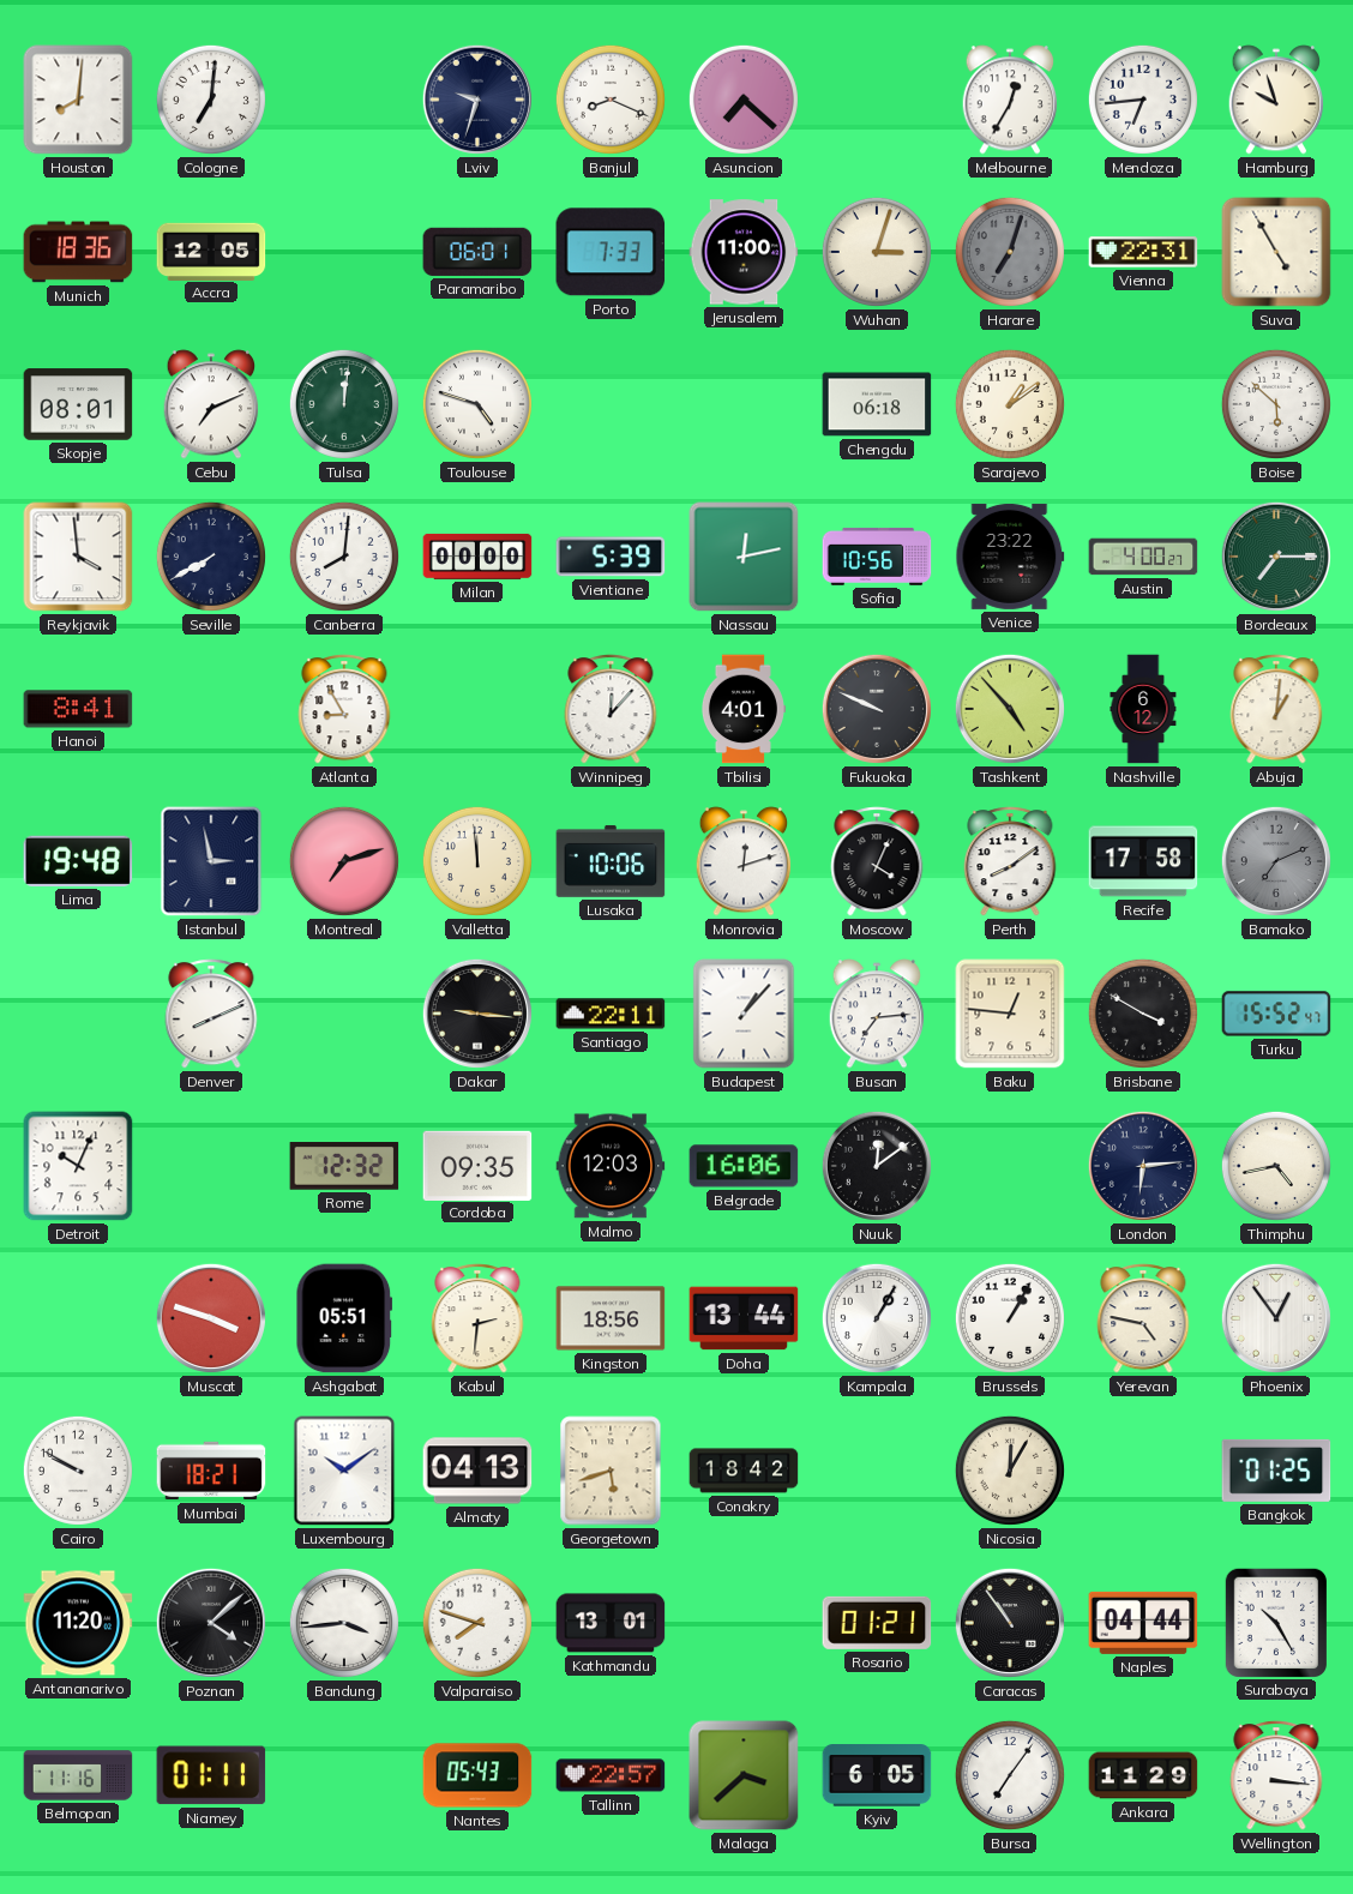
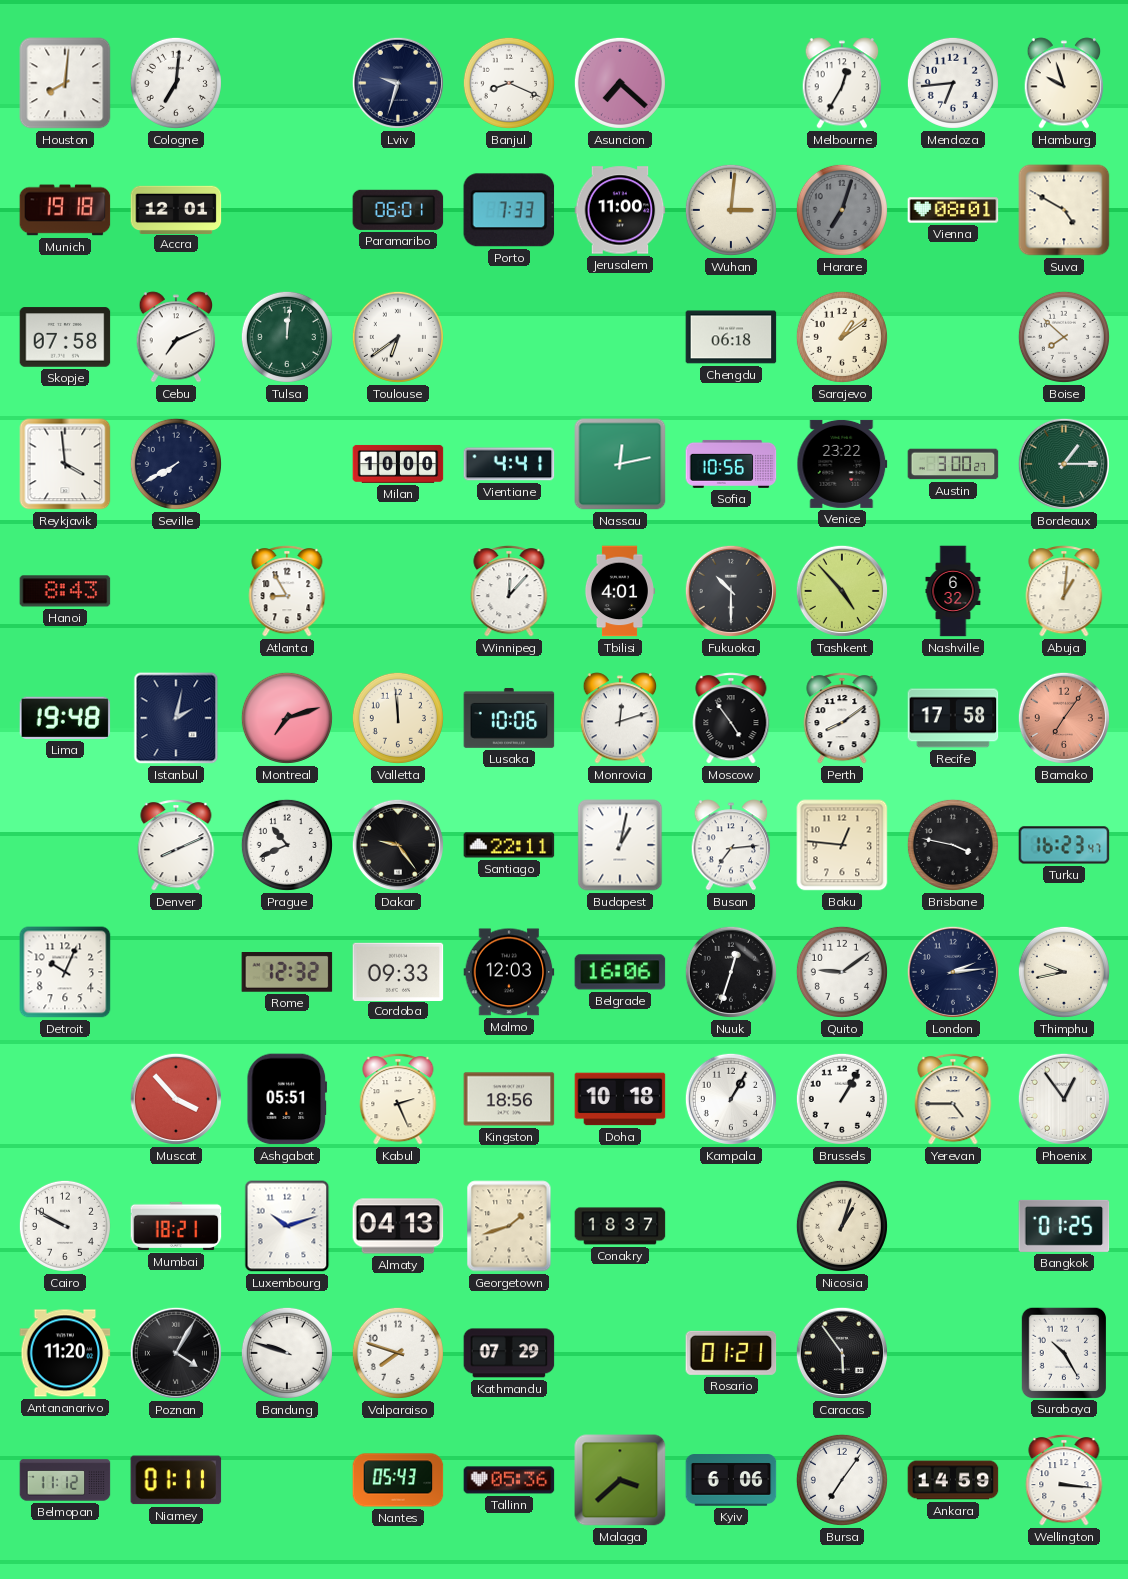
Munich: 18:36 -> 19:18
Accra: 12:05 -> 12:01
Wuhan: 3:03 -> 3:01
Vienna: 22:31 -> 08:01
Suva: 4:55 -> 4:50
Skopje: 08:01 -> 07:58
Toulouse: 4:48 -> 6:39
Boise: 5:52 -> 7:52
Canberra: 8:01 -> none
Milan: 00:00 -> 10:00
Vientiane: 5:39 -> 4:41
Austin: 4:00 -> 3:00
Bordeaux: 7:15 -> 1:15
Hanoi: 8:41 -> 8:43
Fukuoka: 9:49 -> 10:30
Nashville: 6:12 -> 6:32
Istanbul: 2:58 -> 2:02
Moscow: 4:04 -> 4:54
Bamako: 7:11 -> 7:06
Bamako dial: grey -> salmon
Prague: none -> 10:41
Dakar: 9:16 -> 9:24
Budapest: 1:07 -> 1:02
Brisbane: 3:50 -> 3:47
Turku: 15:52 -> 16:23
Cordoba: 09:35 -> 09:33
Nuuk: 12:09 -> 12:33
Quito: none -> 9:09
London: 6:14 -> 2:14
Thimphu: 4:43 -> 9:43
Muscat: 3:48 -> 3:53
Kabul: 2:31 -> 2:26
Doha: 13:44 -> 10:18
Yerevan: 4:47 -> 4:45
Luxembourg: 10:09 -> 10:12
Georgetown: 5:42 -> 1:42
Conakry: 18:42 -> 18:37
Nicosia: 12:05 -> 1:03
Poznan: 4:08 -> 4:05
Bandung: 3:44 -> 9:48
Kathmandu: 13:01 -> 07:29
Caracas: 10:54 -> 5:54
Naples: 04:44 -> none
Belmopan: 11:16 -> 11:12
Tallinn: 22:57 -> 05:36
Kyiv: 6:05 -> 6:06
Ankara: 11:29 -> 14:59
